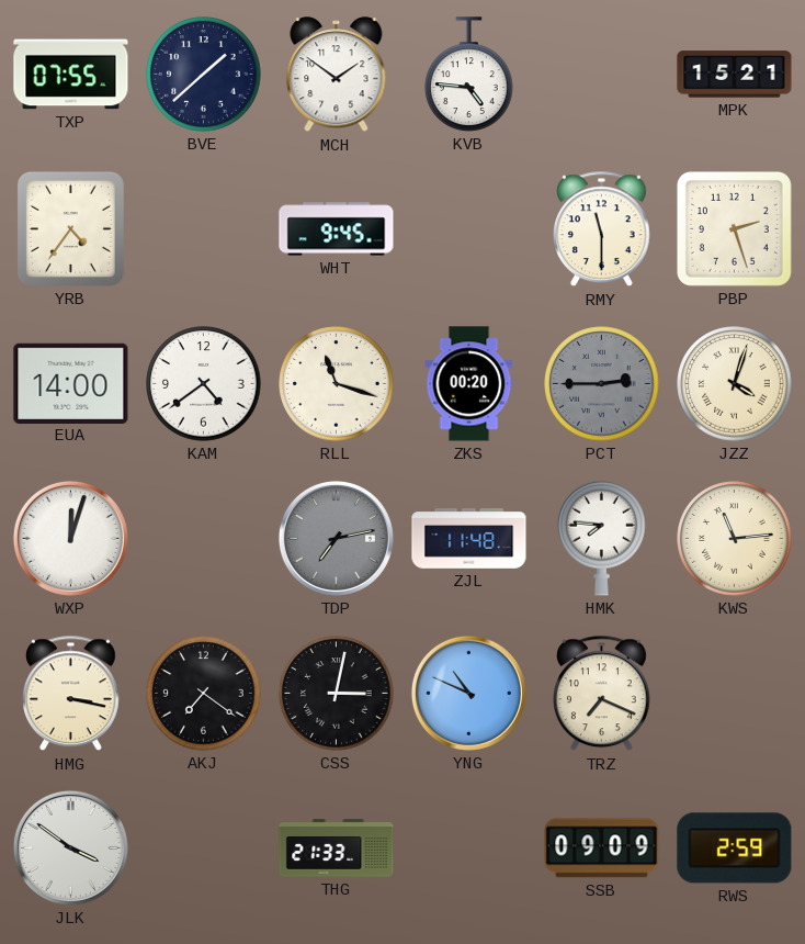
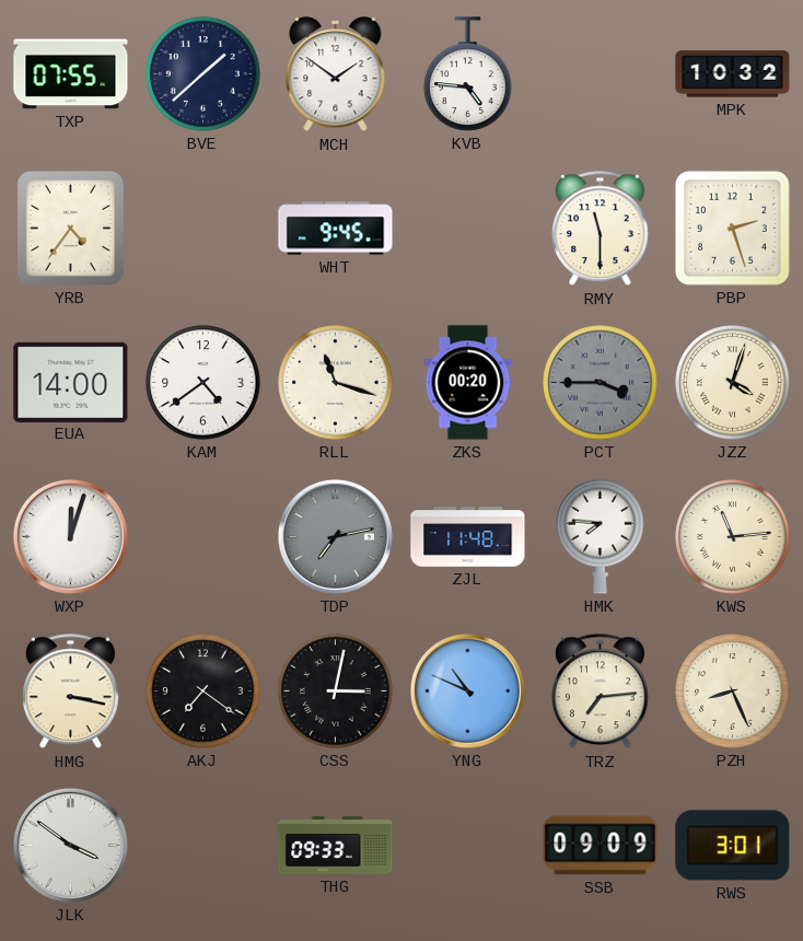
MPK: 15:21 -> 10:32
PCT: 2:45 -> 3:45
TRZ: 7:19 -> 7:14
PZH: none -> 8:26
THG: 21:33 -> 09:33
RWS: 2:59 -> 3:01
